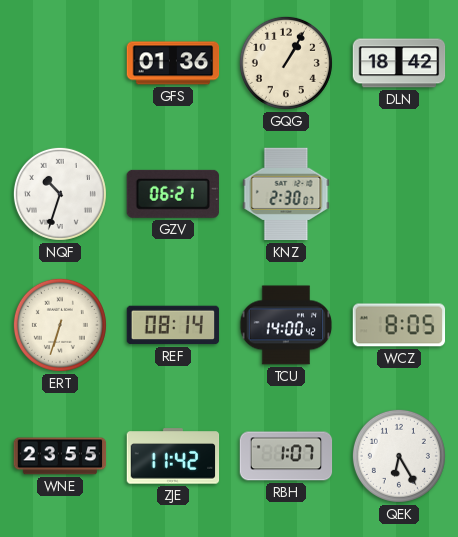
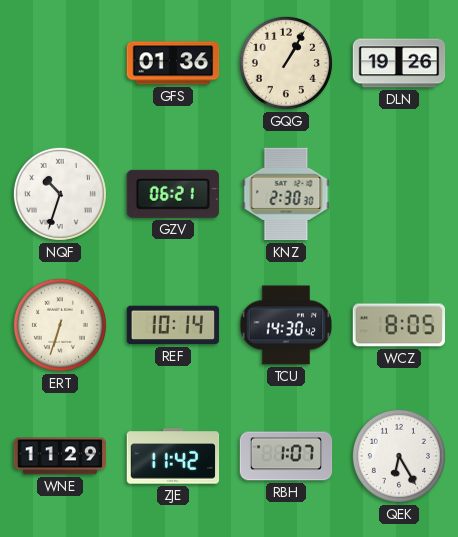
DLN: 18:42 -> 19:26
KNZ: 2:30:07 -> 2:30:30
REF: 08:14 -> 10:14
TCU: 14:00 -> 14:30
WNE: 23:55 -> 11:29
